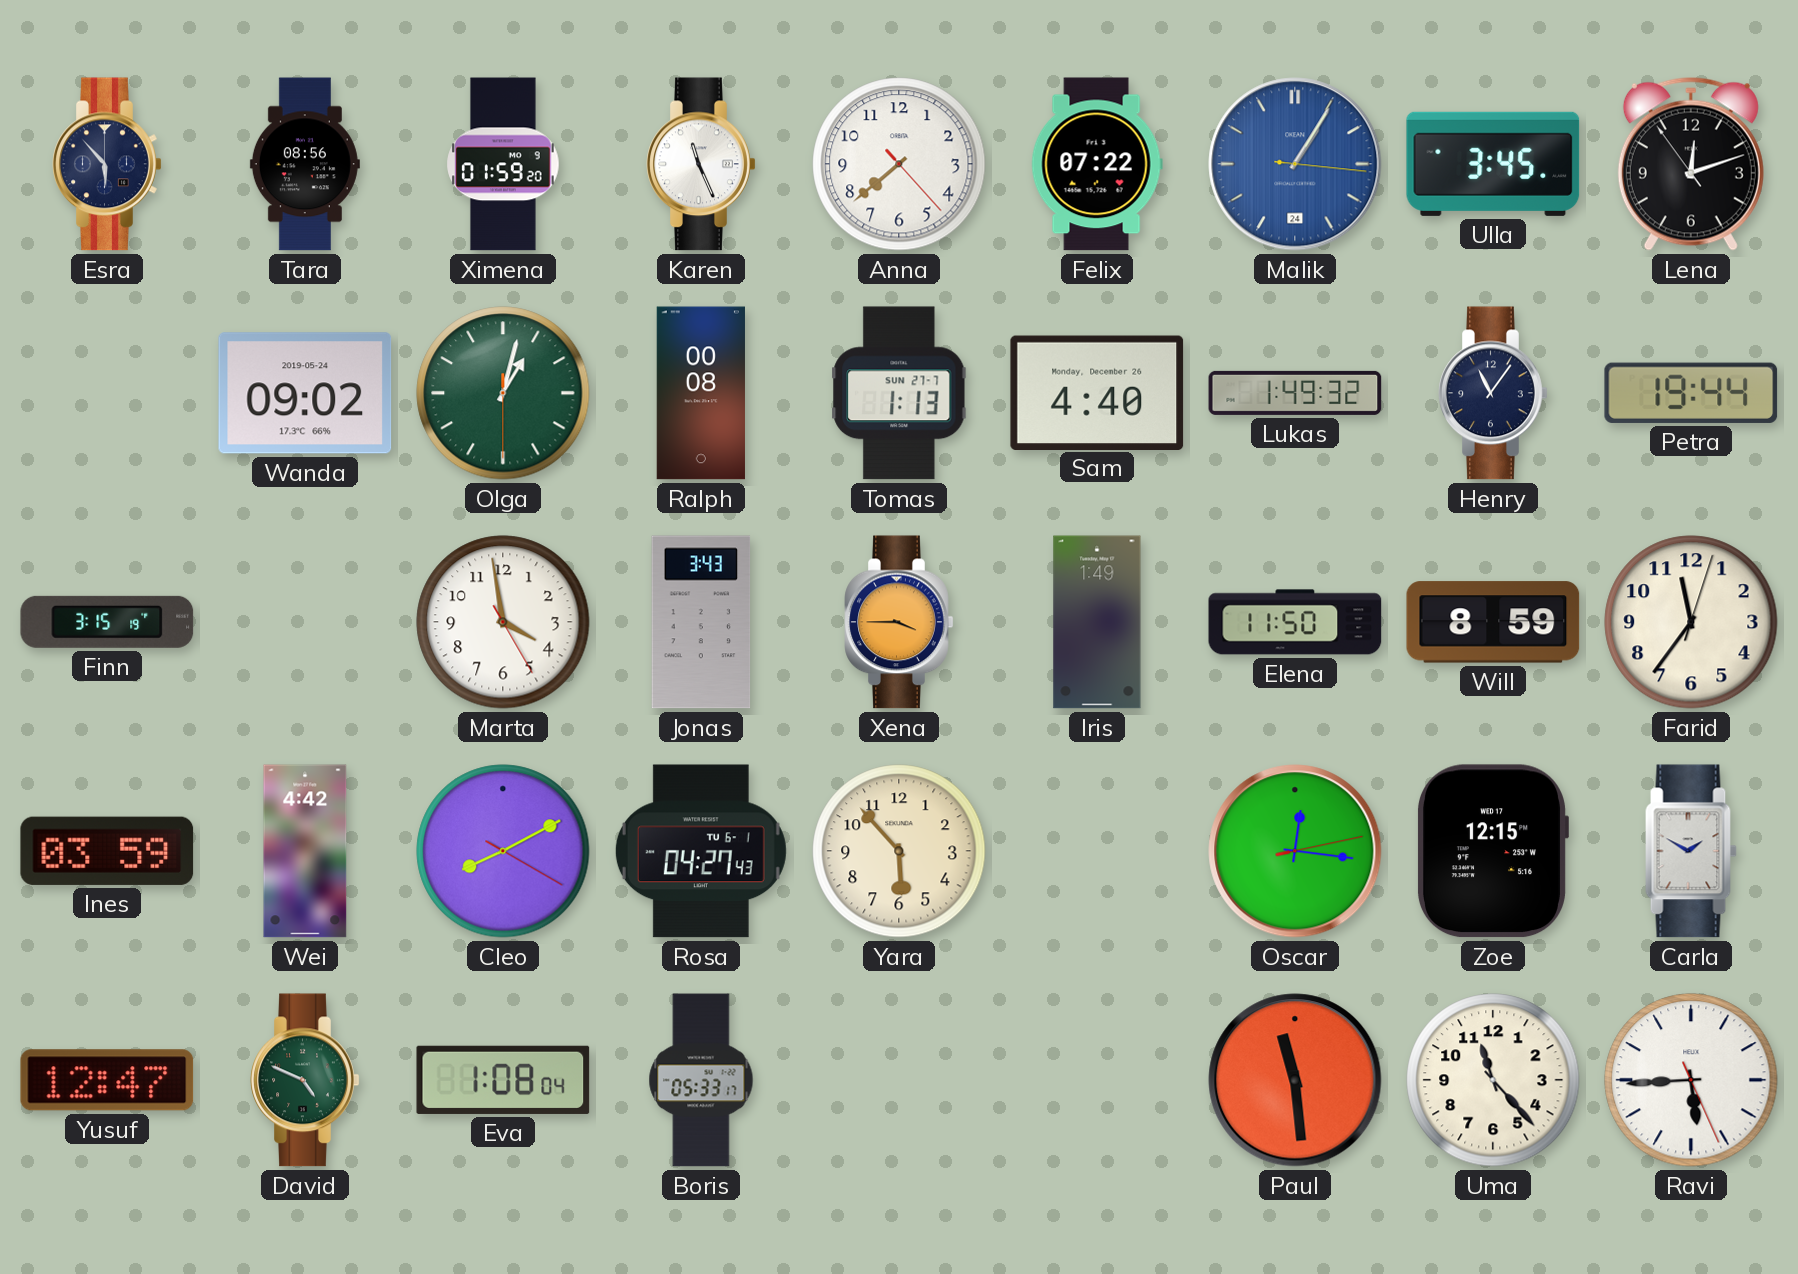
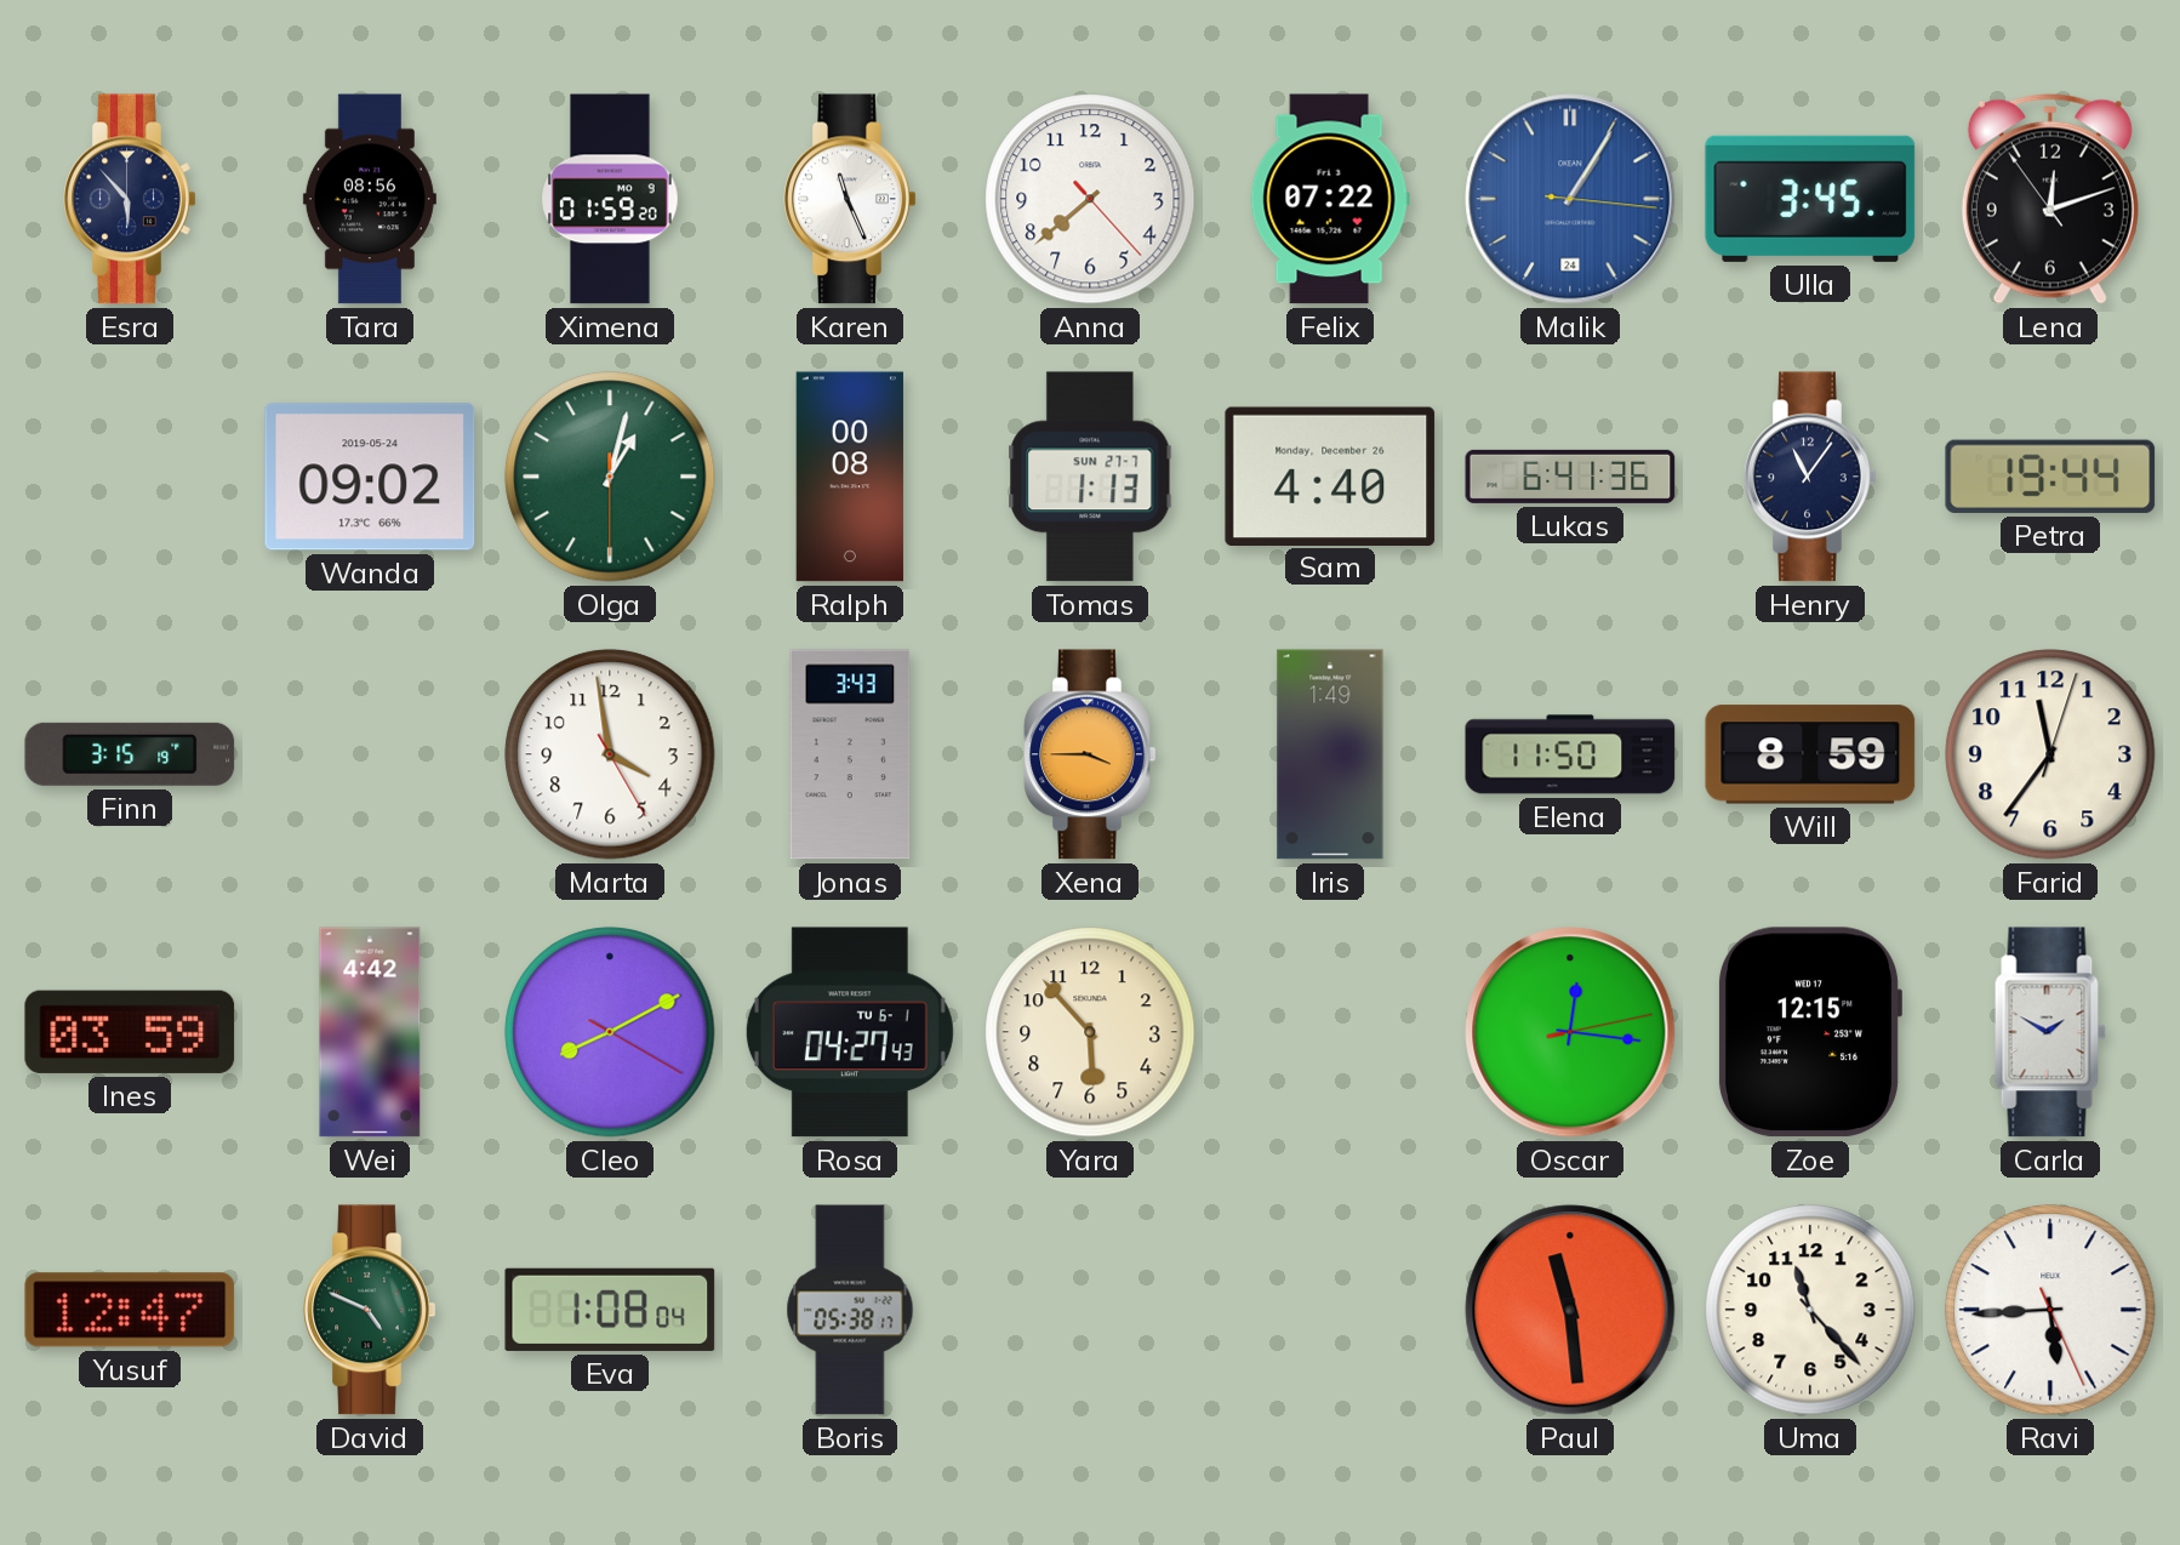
Lukas: 1:49 -> 6:41
Boris: 05:33 -> 05:38
